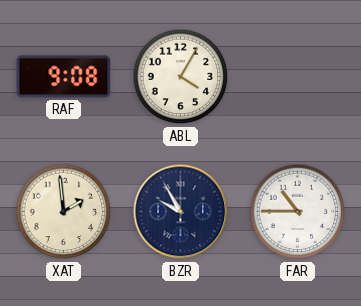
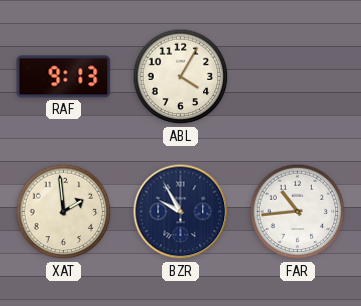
RAF: 9:08 -> 9:13
FAR: 10:45 -> 10:44
